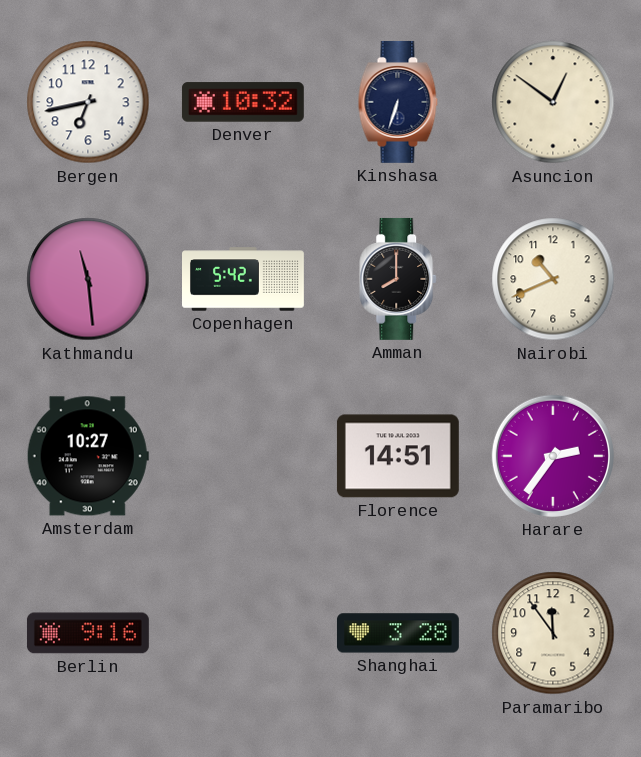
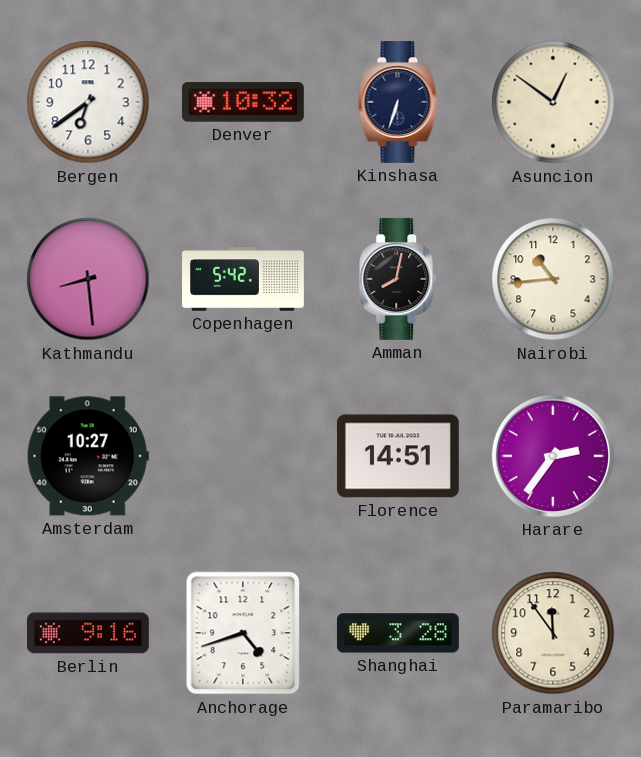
Bergen: 6:43 -> 6:39
Kathmandu: 11:29 -> 8:29
Amman: 8:00 -> 8:02
Nairobi: 10:41 -> 10:44
Anchorage: none -> 4:42
